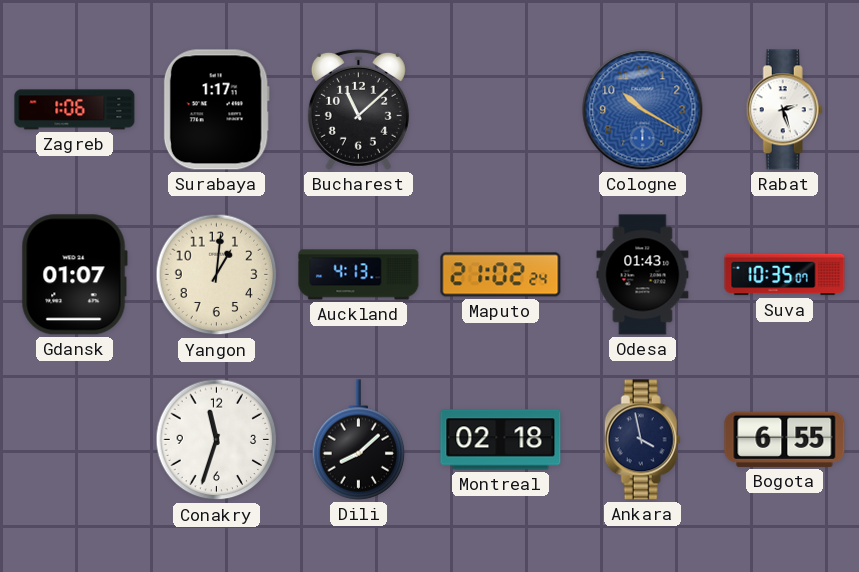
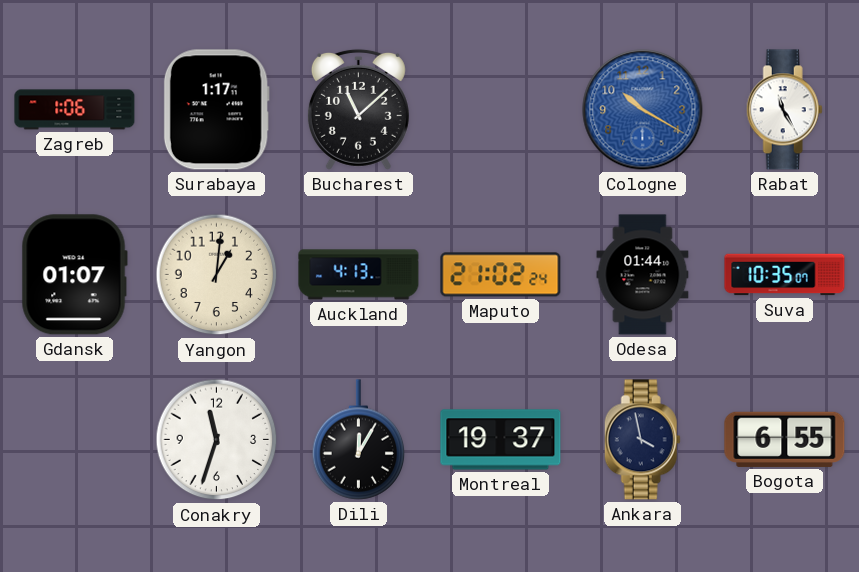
Rabat: 2:27 -> 11:25
Odesa: 01:43 -> 01:44
Dili: 8:08 -> 12:05
Montreal: 02:18 -> 19:37
